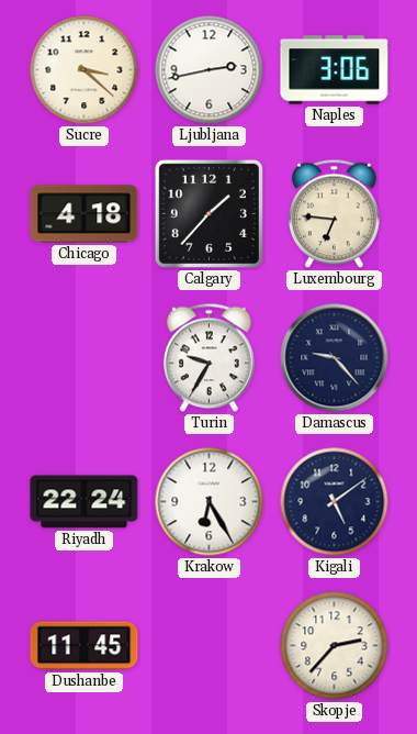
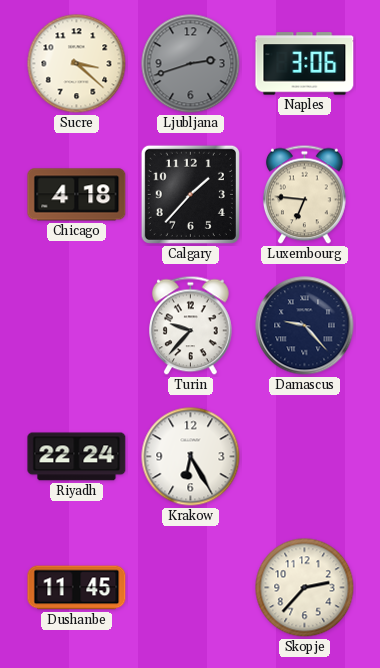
Ljubljana: 2:43 -> 2:42
Ljubljana dial: white -> grey
Turin: 9:35 -> 9:37
Kigali: 5:09 -> none
